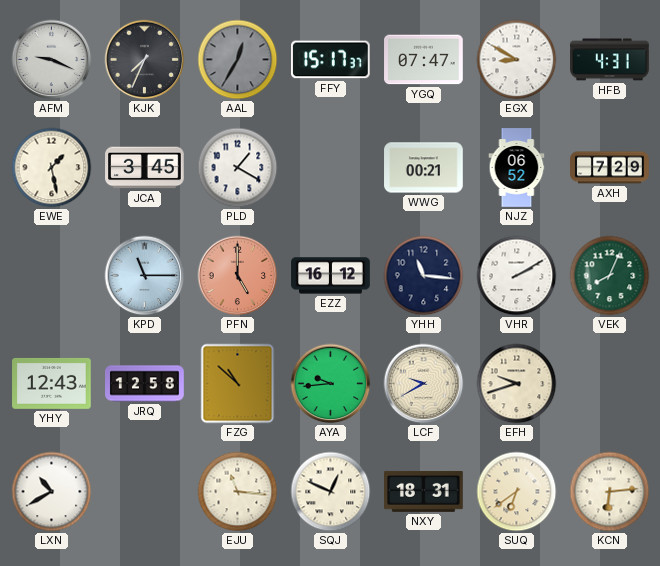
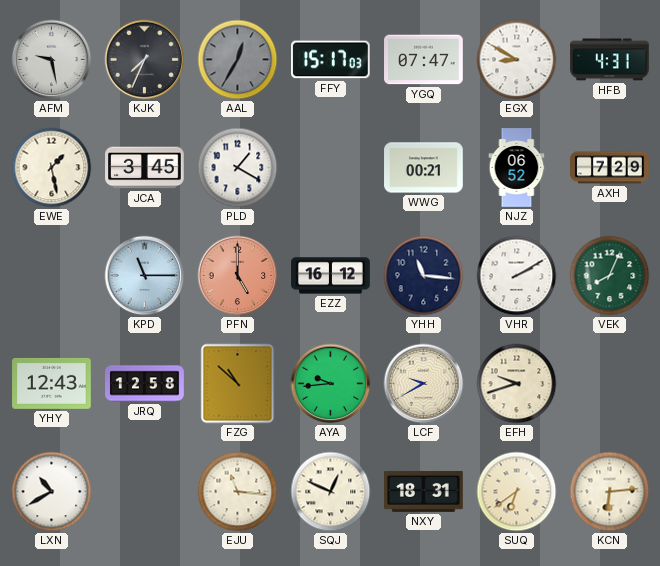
AFM: 9:19 -> 9:28
FFY: 15:17:37 -> 15:17:03
